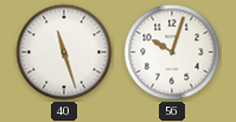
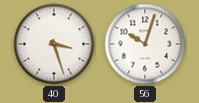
40: 11:27 -> 3:27
